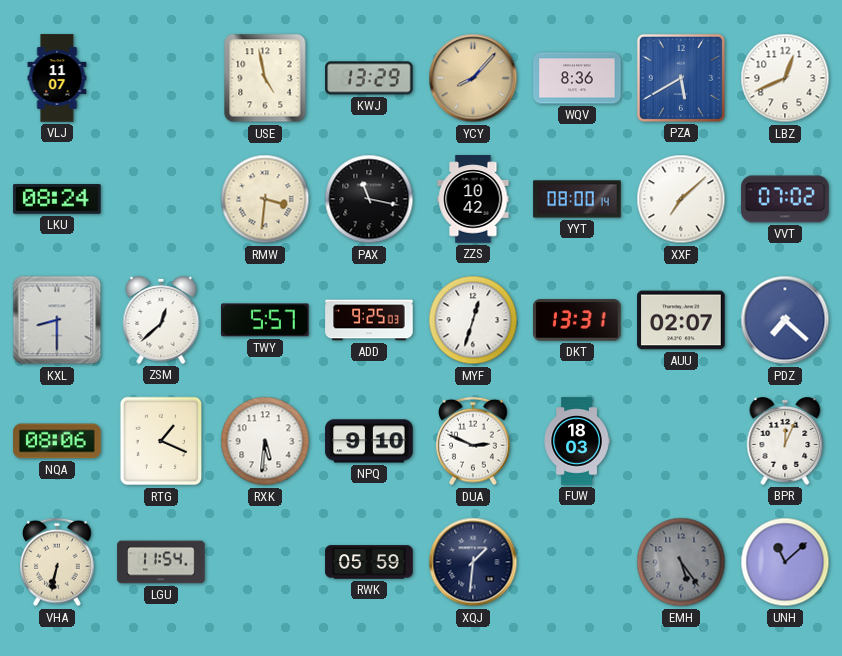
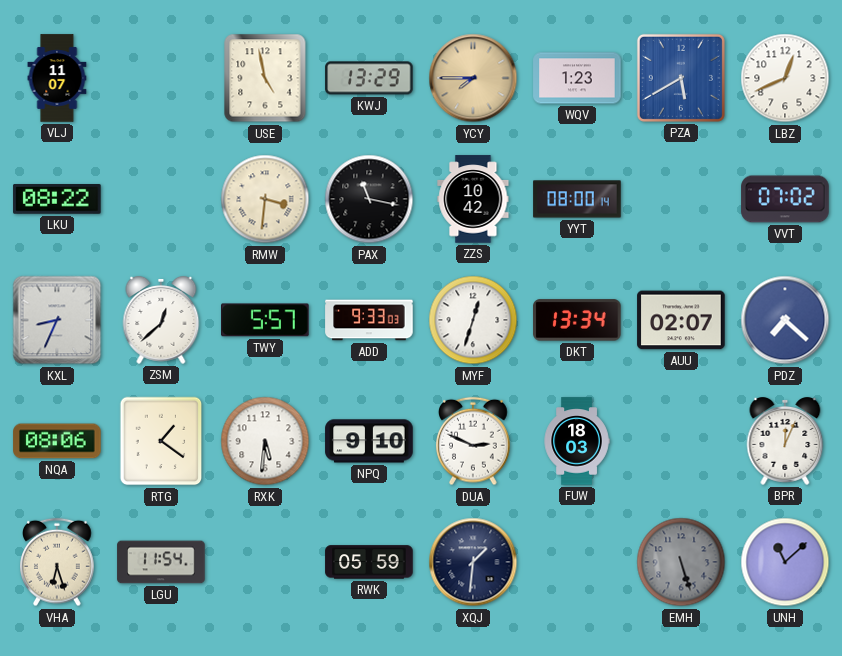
YCY: 8:07 -> 7:45
WQV: 8:36 -> 1:23
LKU: 08:24 -> 08:22
XXF: 7:08 -> none
KXL: 8:30 -> 8:34
ADD: 9:25 -> 9:33
DKT: 13:31 -> 13:34
RTG: 1:19 -> 1:21
VHA: 6:32 -> 6:27
EMH: 5:24 -> 5:27
